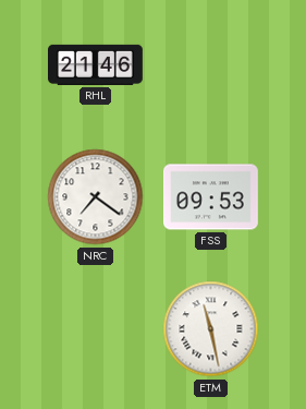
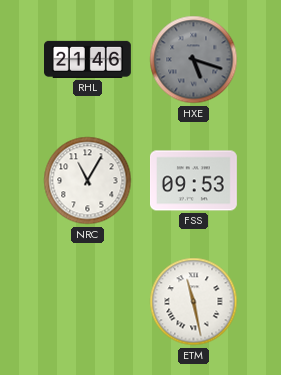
HXE: none -> 5:18
NRC: 7:21 -> 11:05
